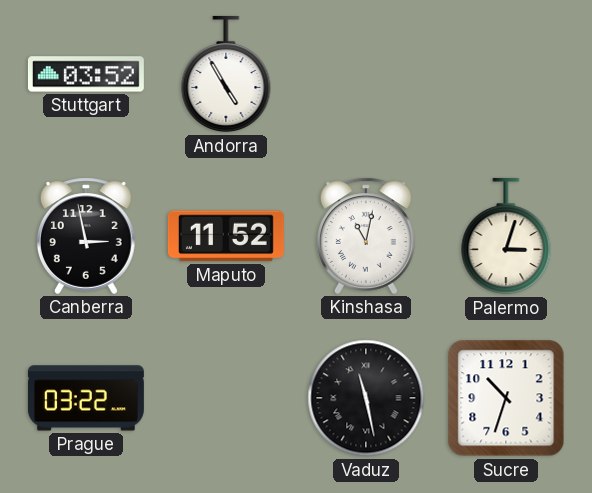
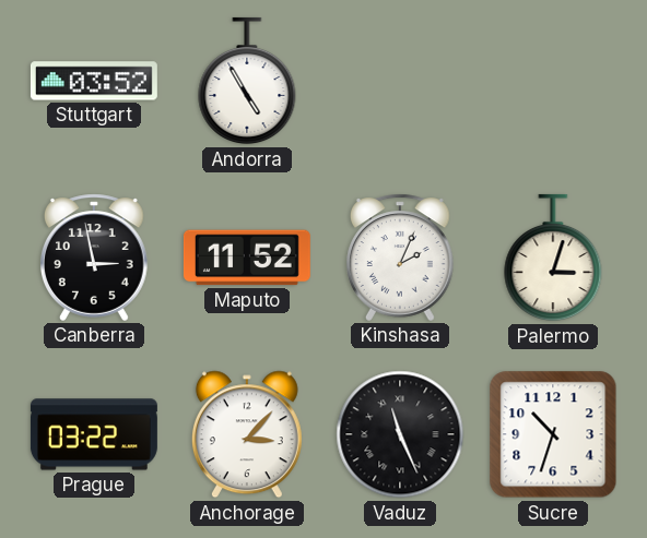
Kinshasa: 11:02 -> 2:04
Anchorage: none -> 3:07
Vaduz: 11:28 -> 11:26
